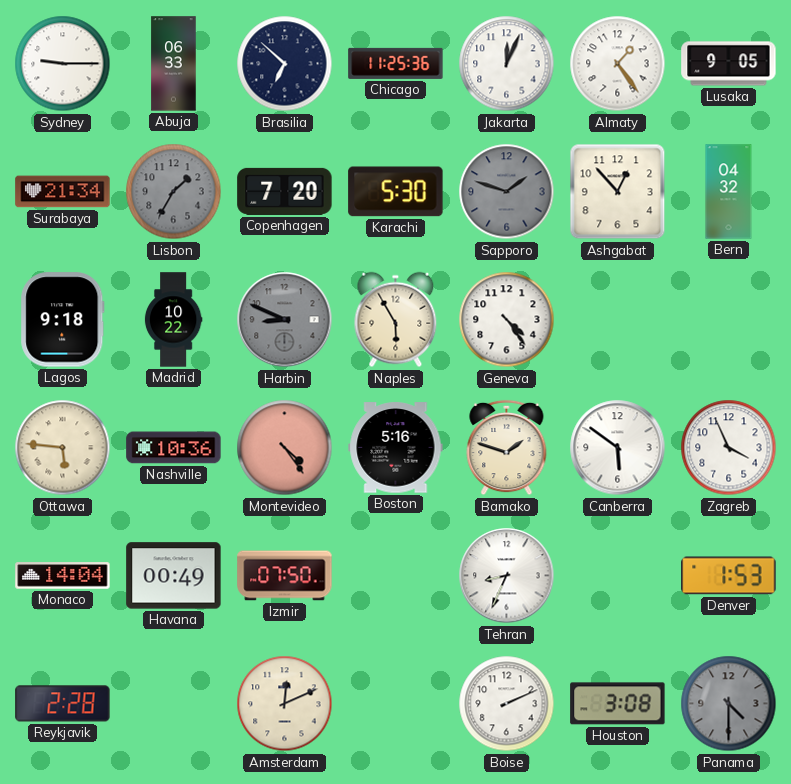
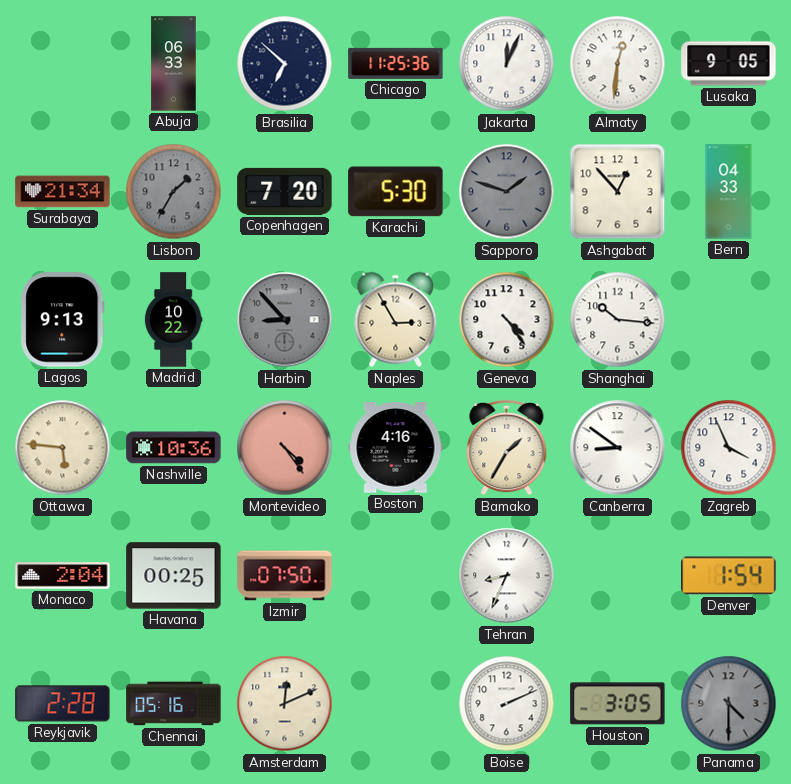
Sydney: 9:15 -> none
Almaty: 1:24 -> 12:31
Bern: 04:32 -> 04:33
Lagos: 9:18 -> 9:13
Harbin: 8:49 -> 8:53
Naples: 5:55 -> 2:55
Shanghai: none -> 10:16
Boston: 5:16 -> 4:16
Bamako: 1:48 -> 1:35
Canberra: 5:51 -> 8:51
Monaco: 14:04 -> 2:04
Havana: 00:49 -> 00:25
Denver: 1:53 -> 1:54
Chennai: none -> 05:16
Houston: 3:08 -> 3:05
